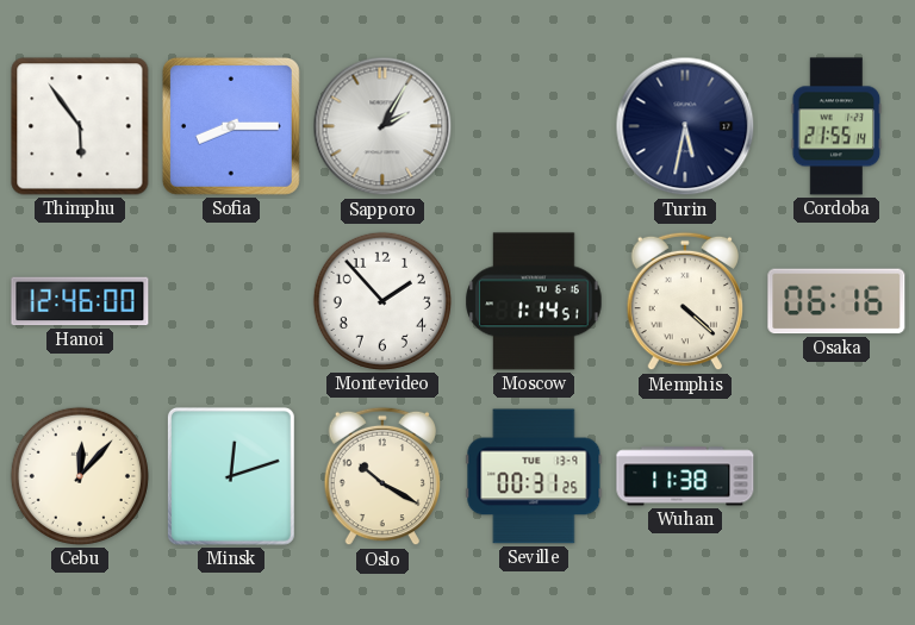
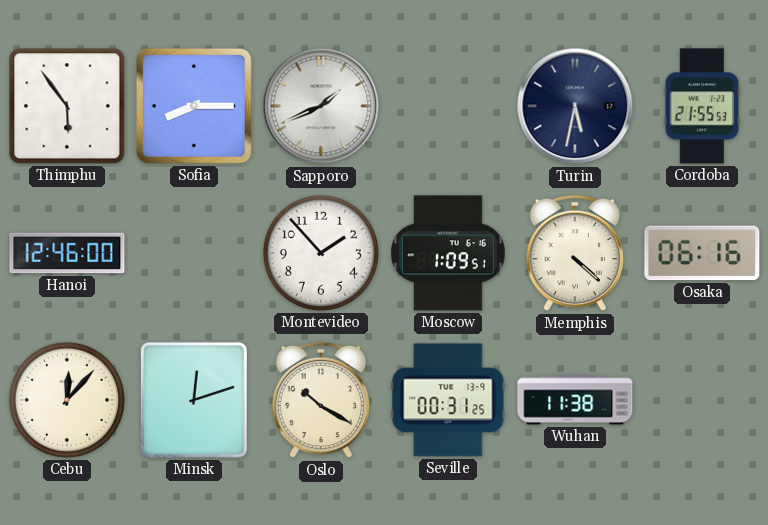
Sapporo: 2:05 -> 1:41
Cordoba: 21:55:14 -> 21:55:53
Moscow: 1:14 -> 1:09
